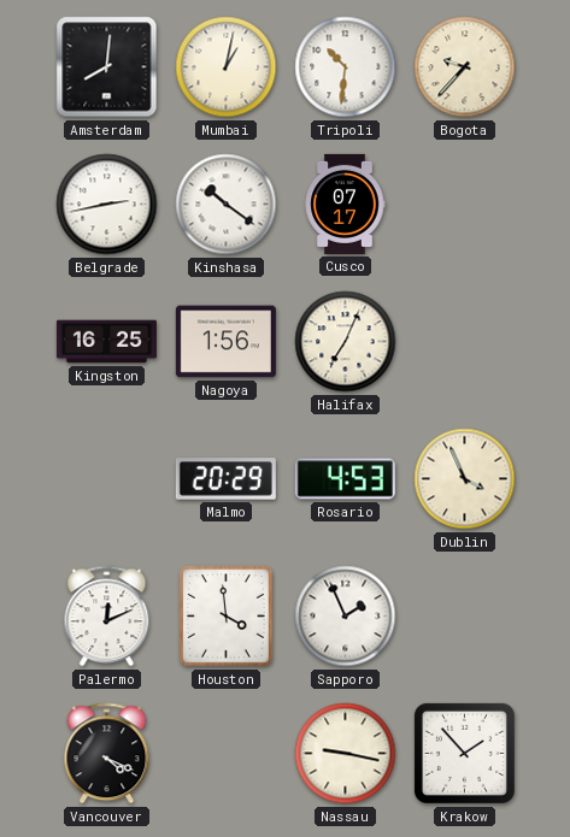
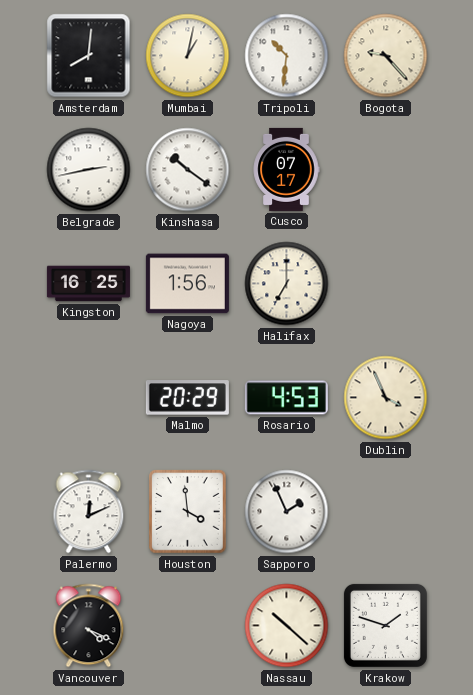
Bogota: 9:37 -> 9:23
Halifax: 7:04 -> 7:00
Nassau: 9:17 -> 10:22
Krakow: 1:53 -> 1:48
